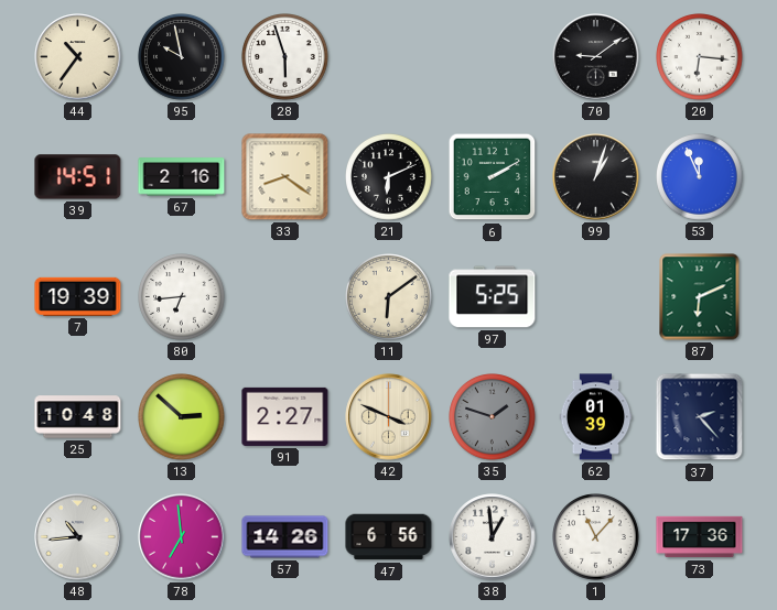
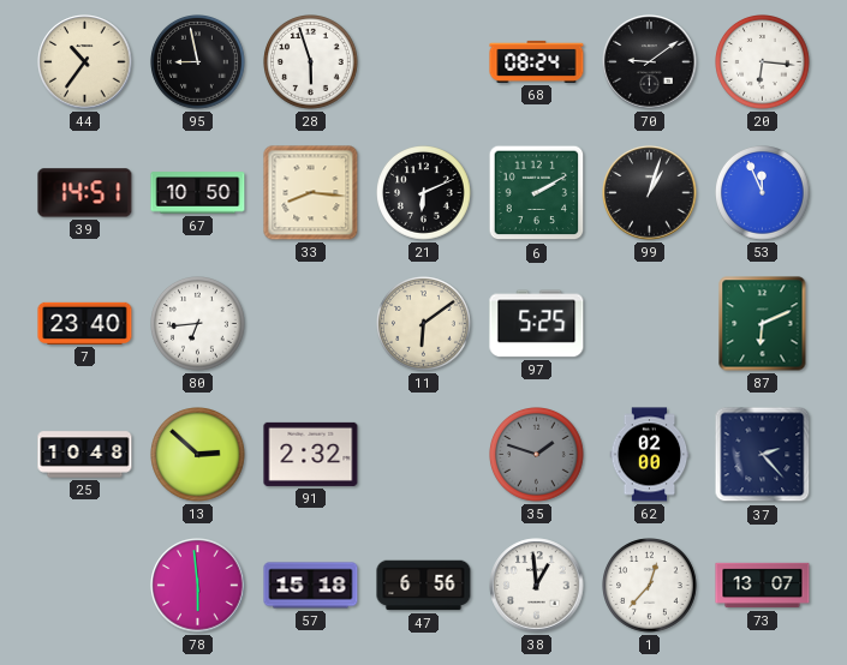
95: 9:58 -> 8:58
68: none -> 08:24
67: 2:16 -> 10:50
33: 8:21 -> 8:16
7: 19:39 -> 23:40
91: 2:27 -> 2:32
42: 3:49 -> none
62: 01:39 -> 02:00
48: 10:44 -> none
78: 6:59 -> 5:59
57: 14:26 -> 15:18
1: 11:07 -> 12:37
73: 17:36 -> 13:07
